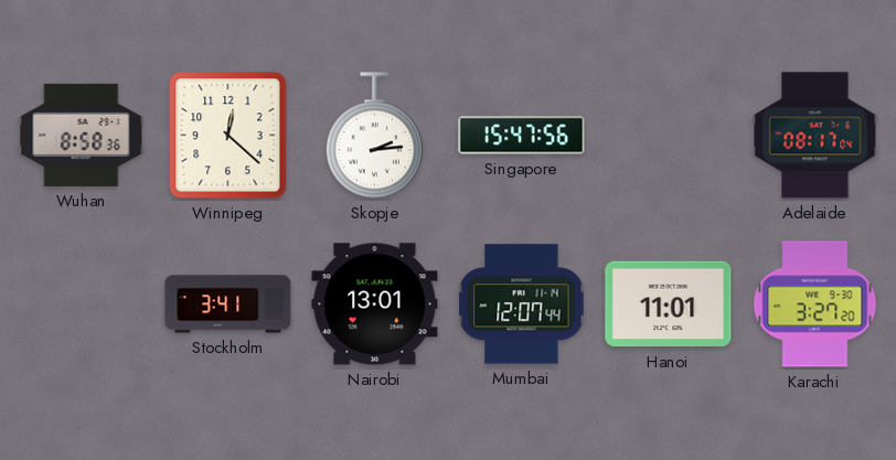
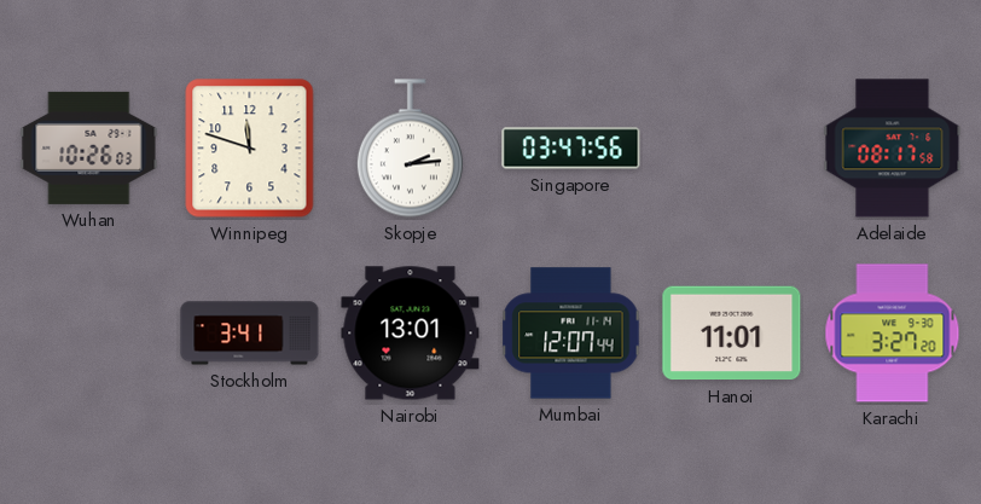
Wuhan: 8:58 -> 10:26
Winnipeg: 12:22 -> 11:48
Singapore: 15:47 -> 03:47
Adelaide: 08:17:04 -> 08:17:58
